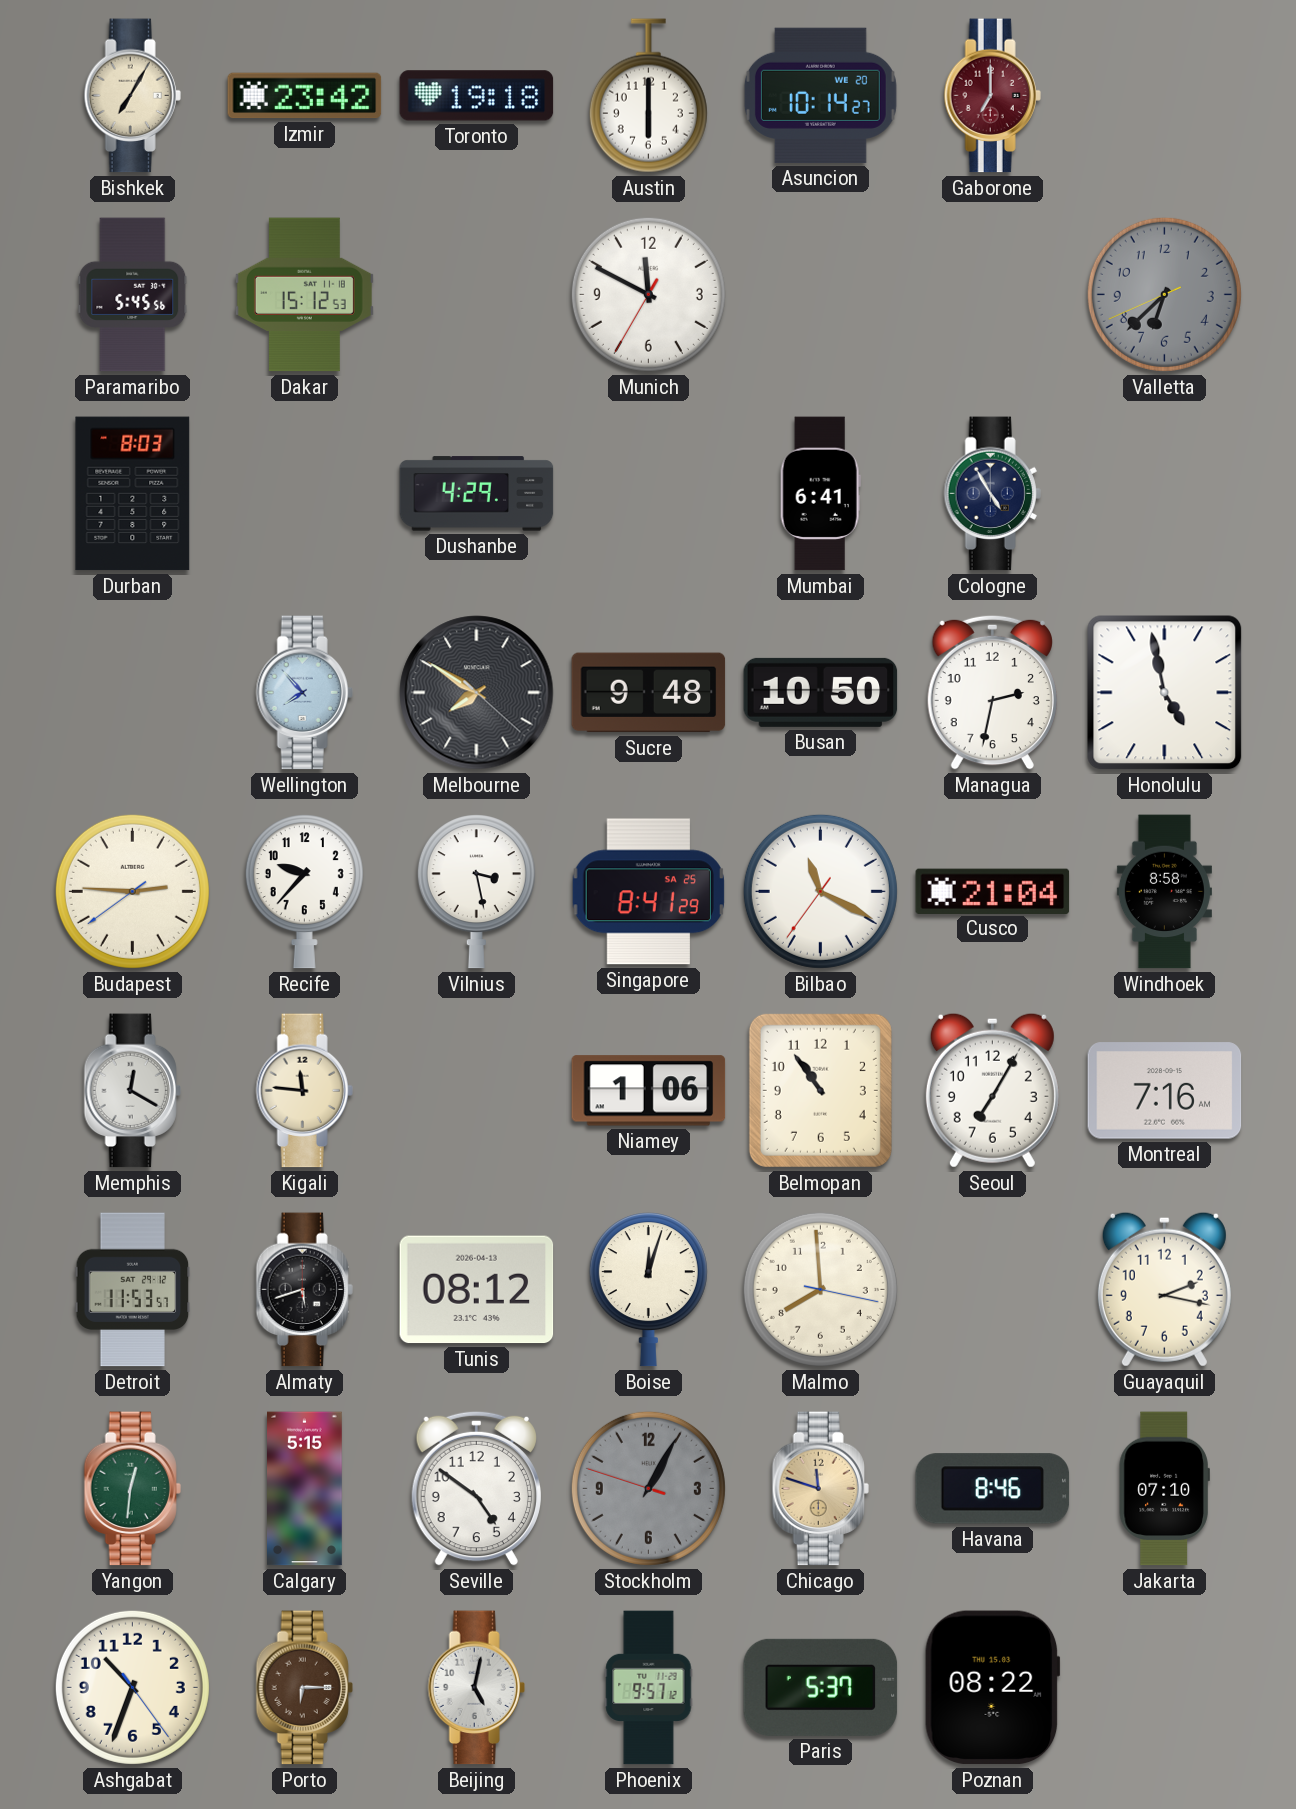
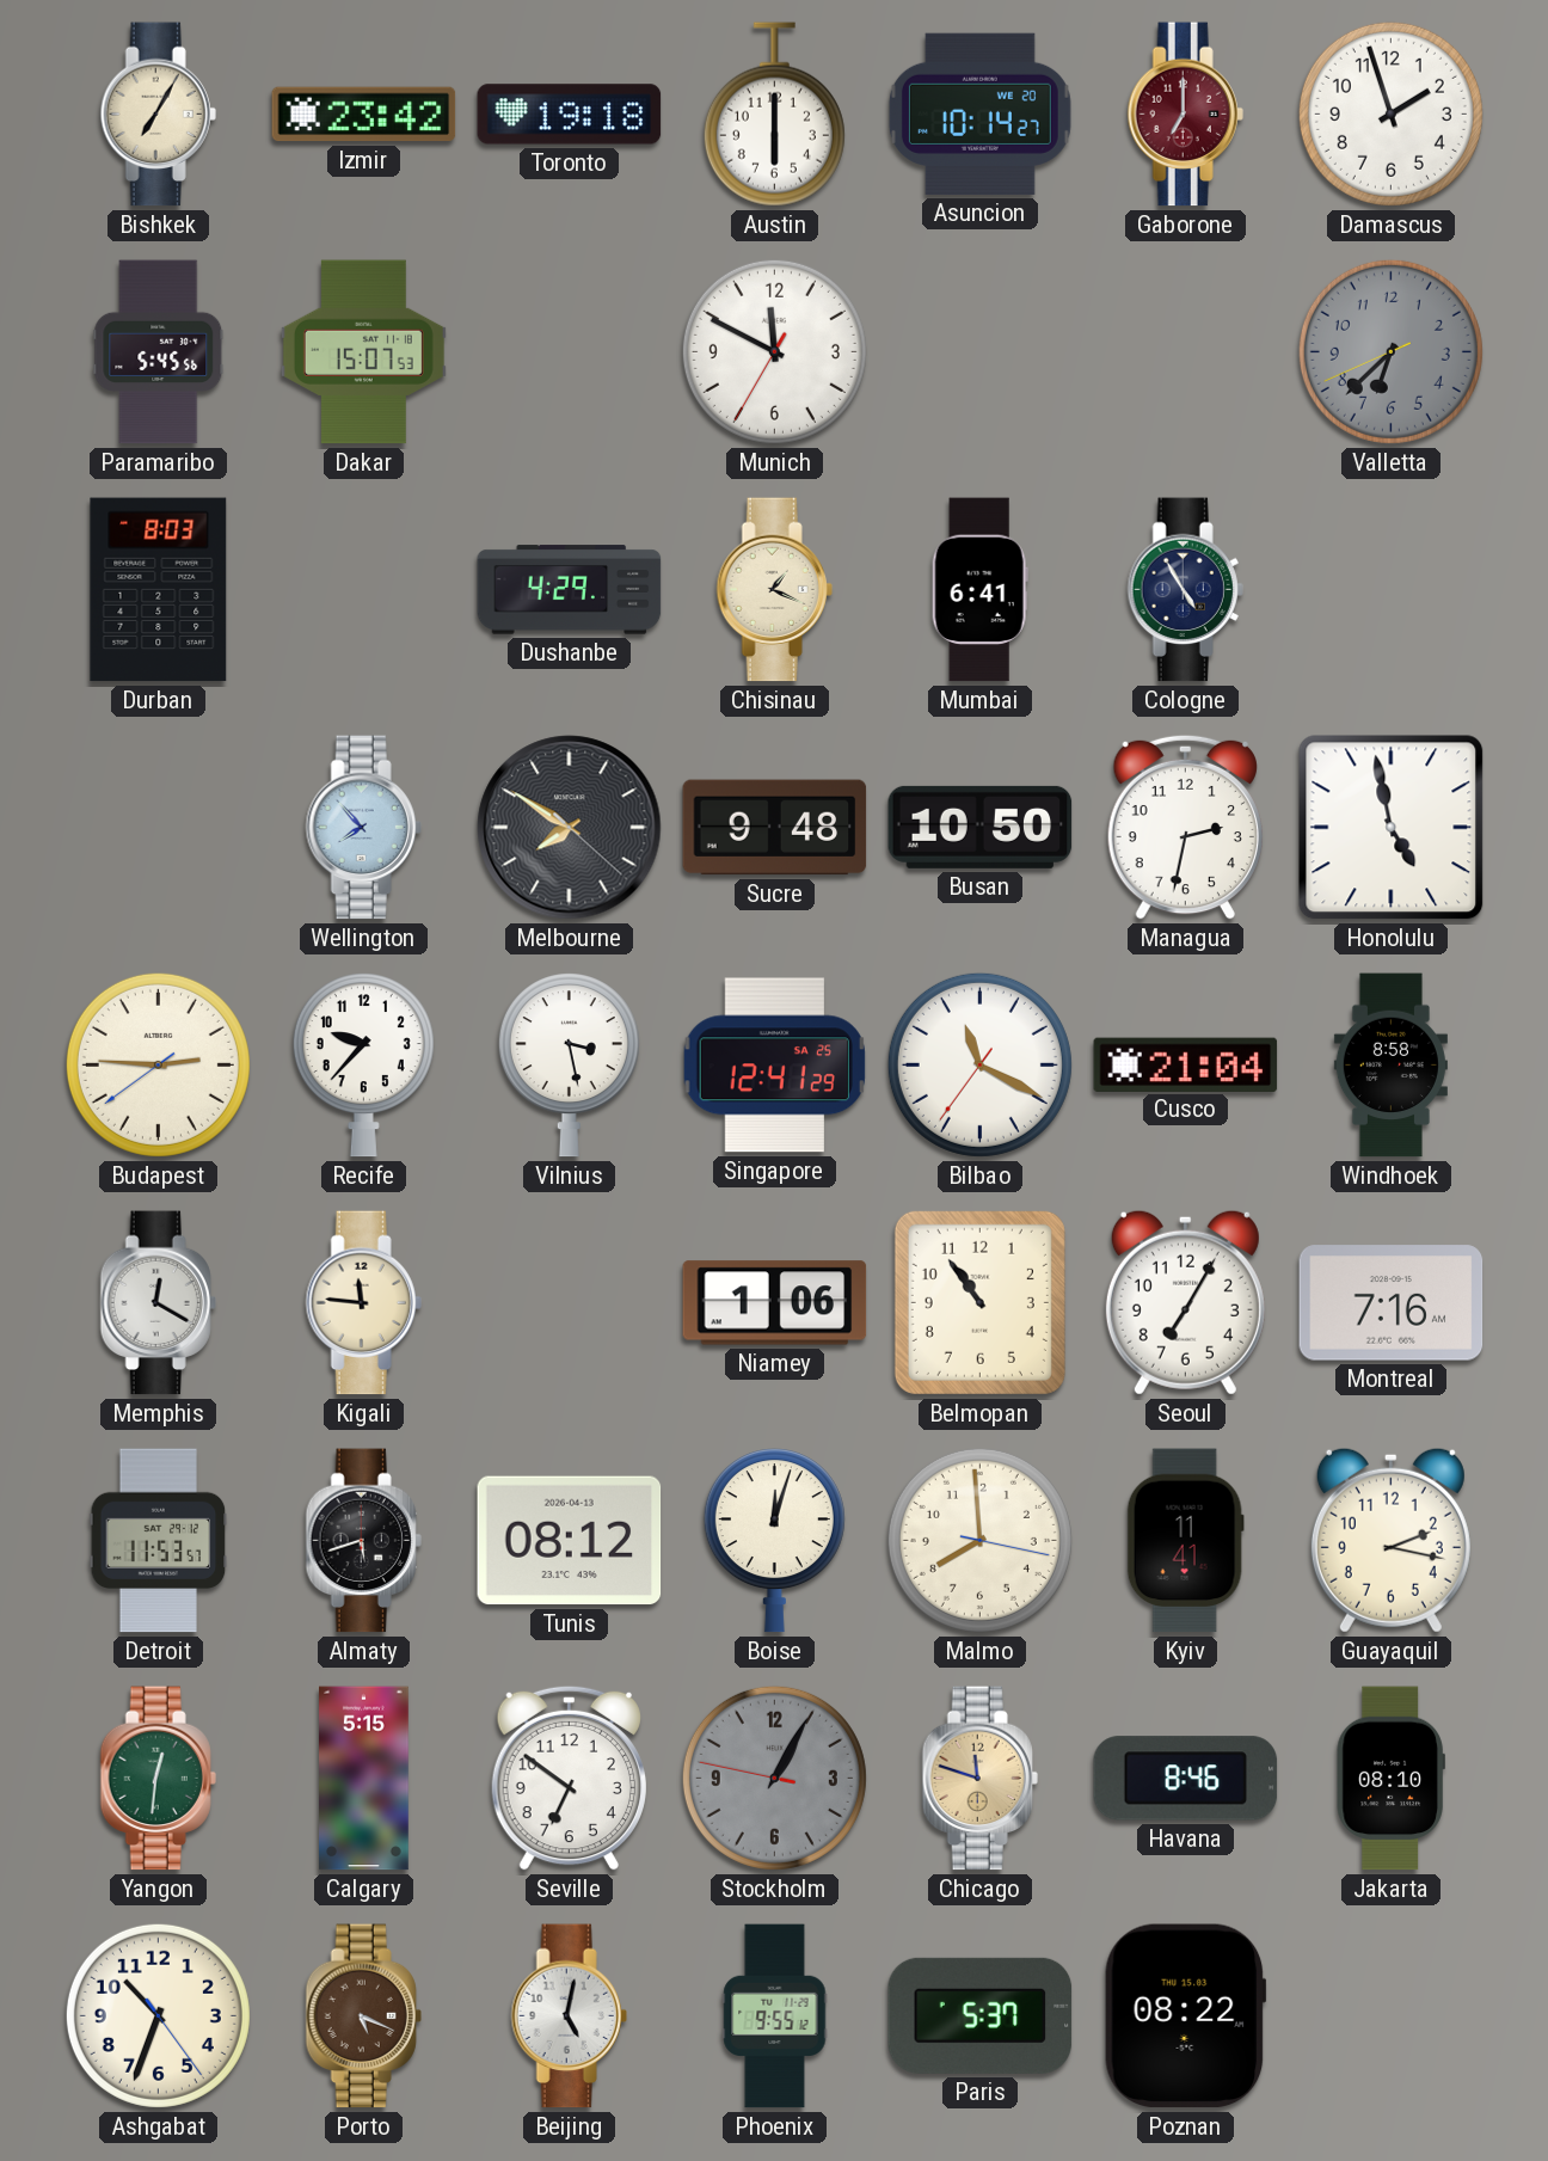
Damascus: none -> 1:57
Dakar: 15:12 -> 15:07
Chisinau: none -> 1:19
Singapore: 8:41 -> 12:41
Kyiv: none -> 11:41
Seville: 4:51 -> 6:51
Stockholm: 1:04:48 -> 1:04:47
Jakarta: 07:10 -> 08:10
Porto: 6:15 -> 5:19
Phoenix: 9:57 -> 9:55
